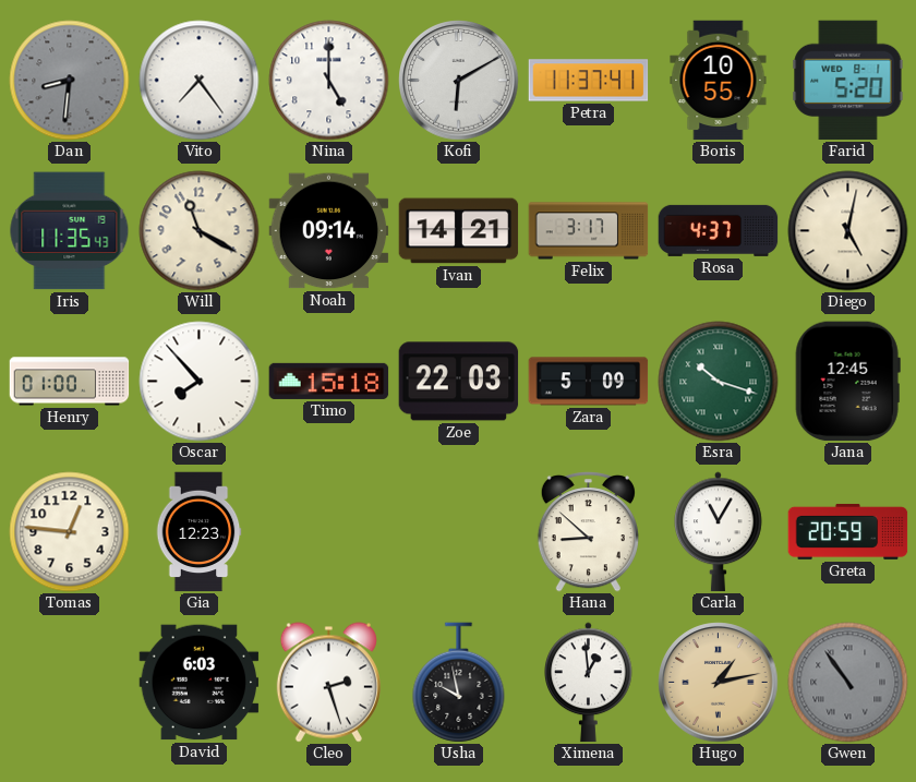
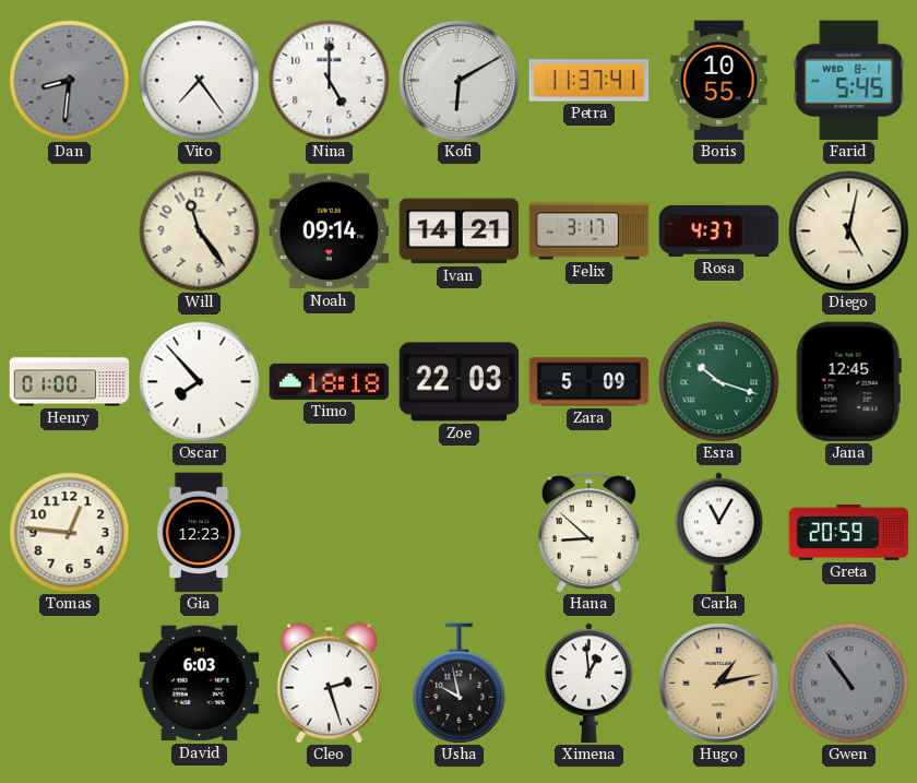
Farid: 5:20 -> 5:45
Iris: 11:35 -> none
Will: 11:20 -> 11:24
Timo: 15:18 -> 18:18
